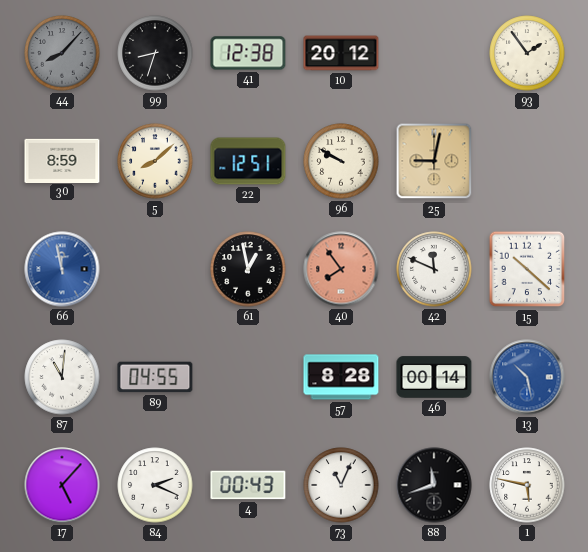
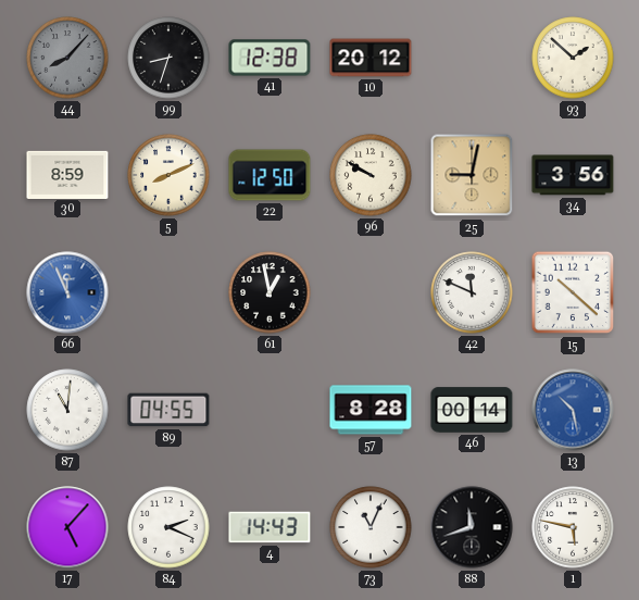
93: 1:54 -> 1:52
5: 8:08 -> 8:11
22: 12:51 -> 12:50
34: none -> 3:56
66: 11:58 -> 11:56
40: 7:54 -> none
4: 00:43 -> 14:43
